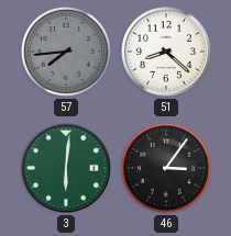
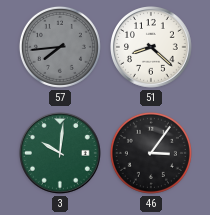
3: 6:01 -> 10:01
